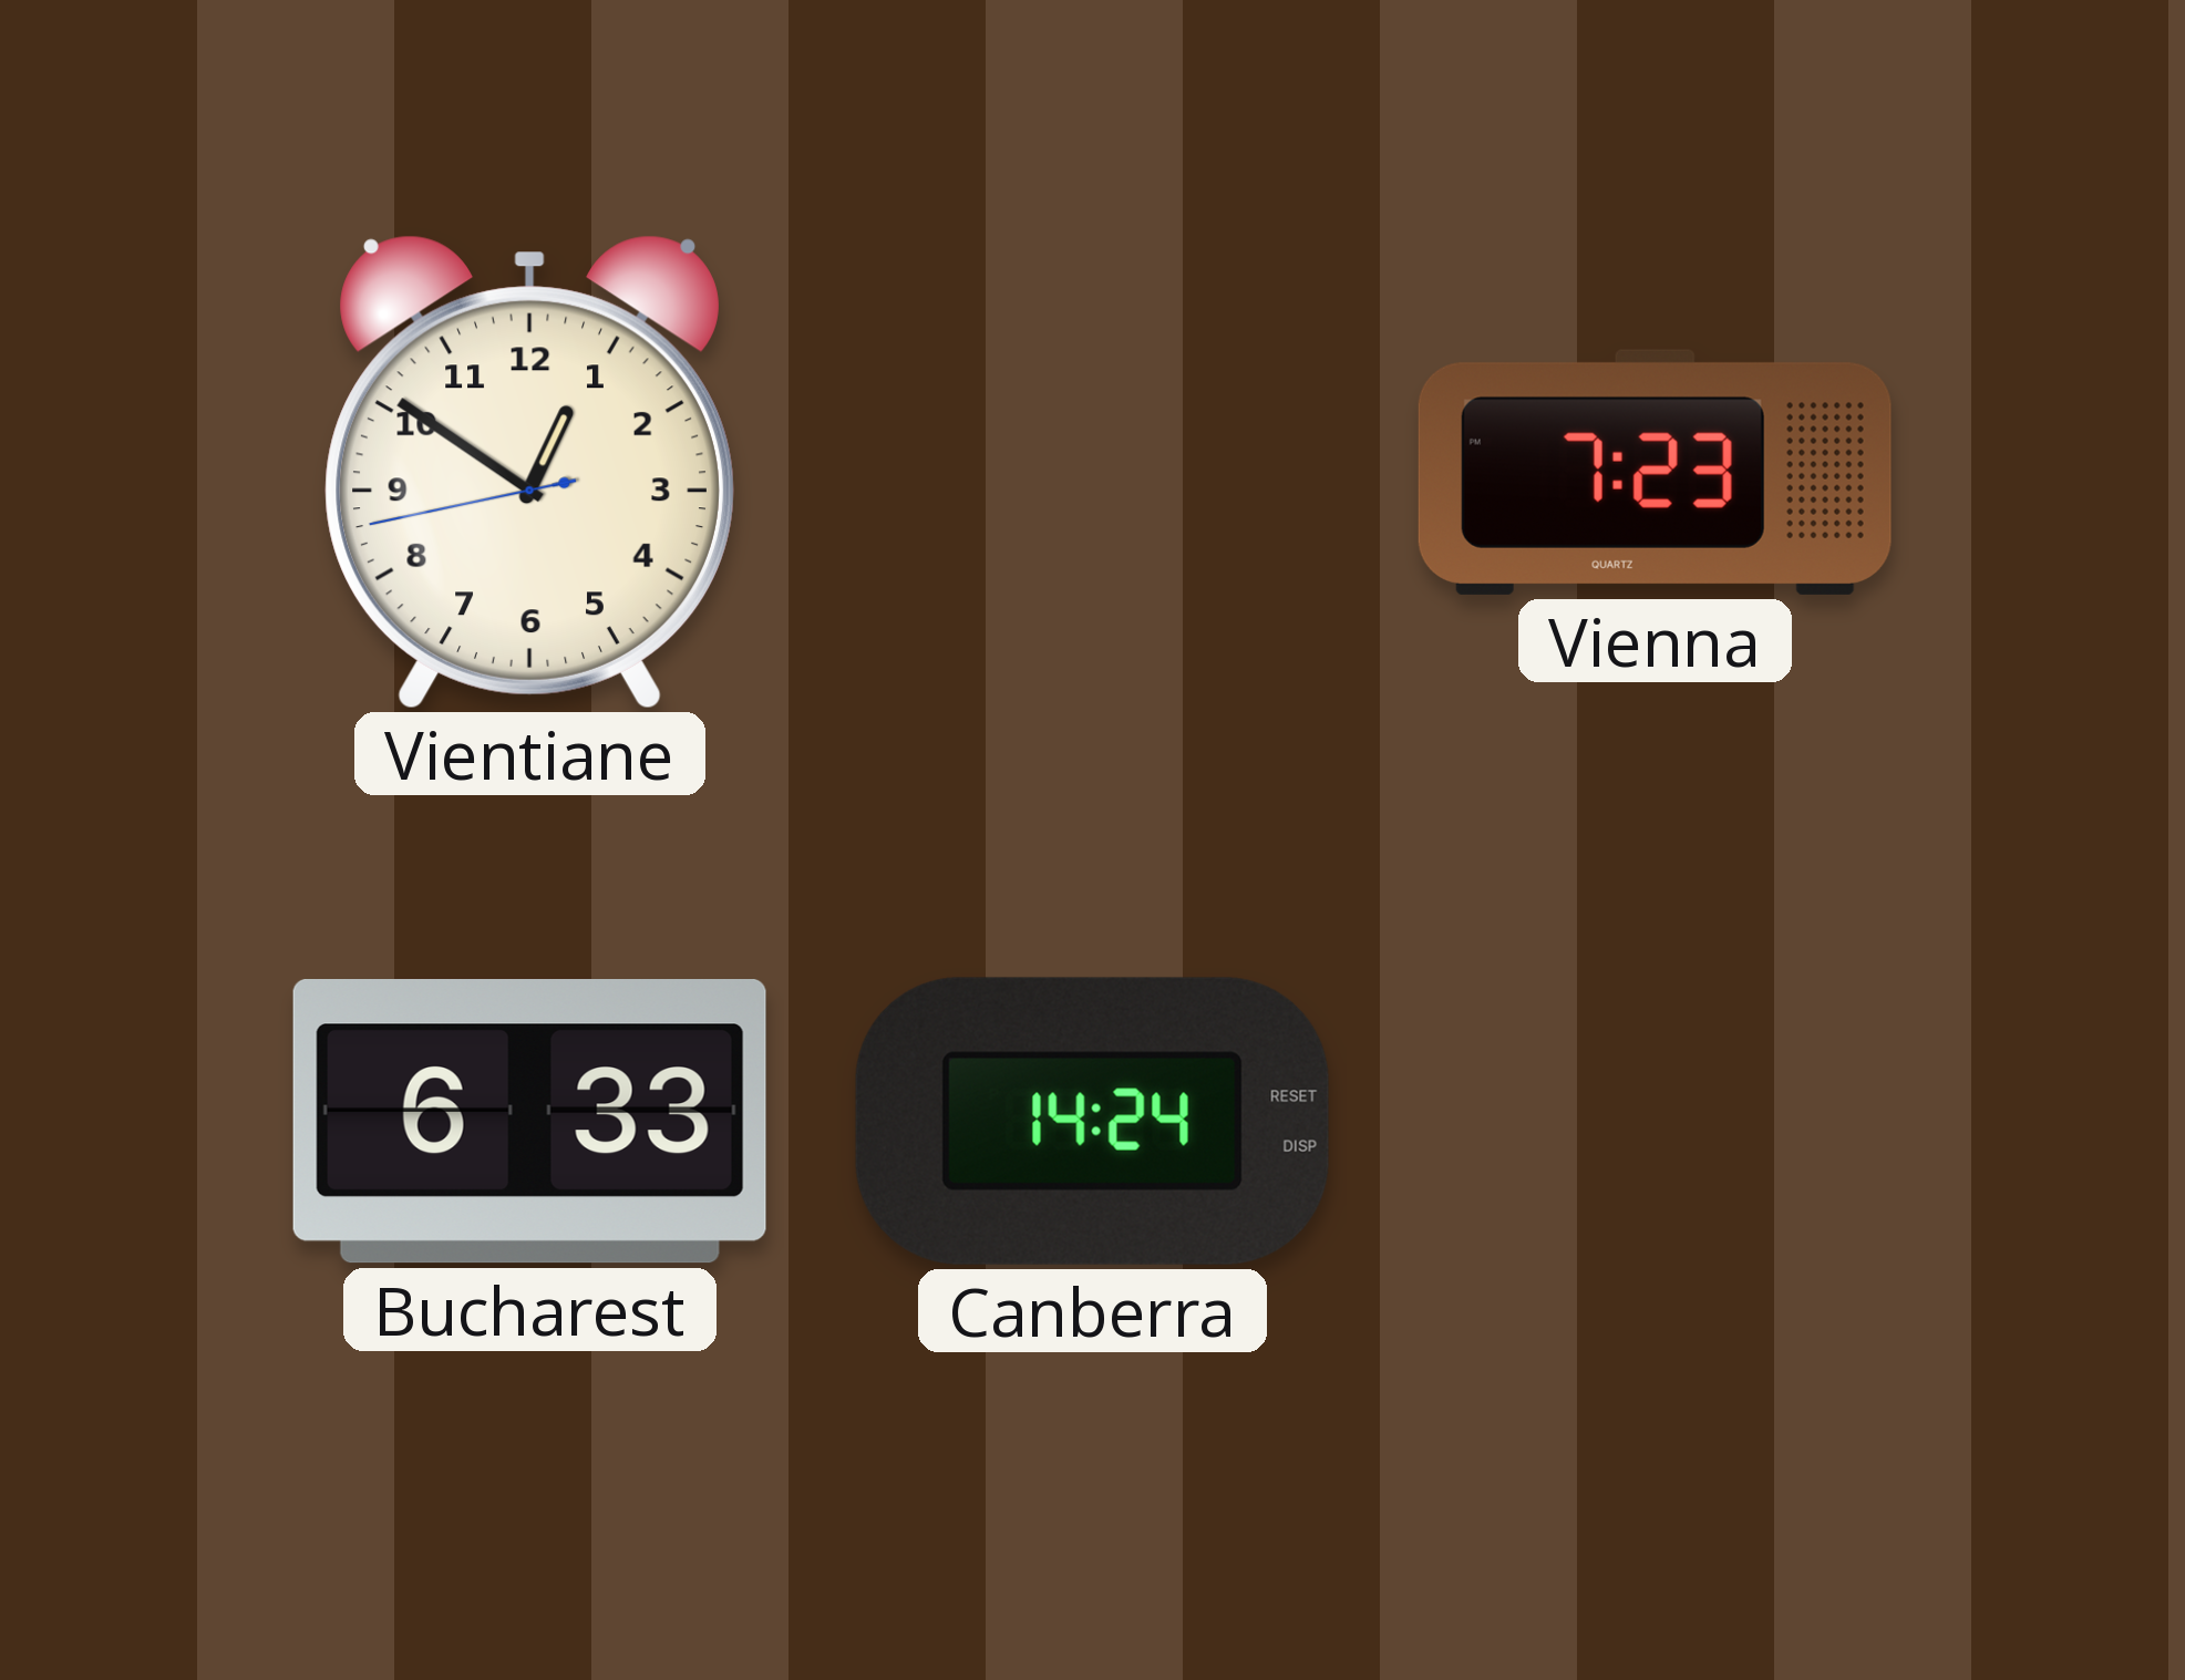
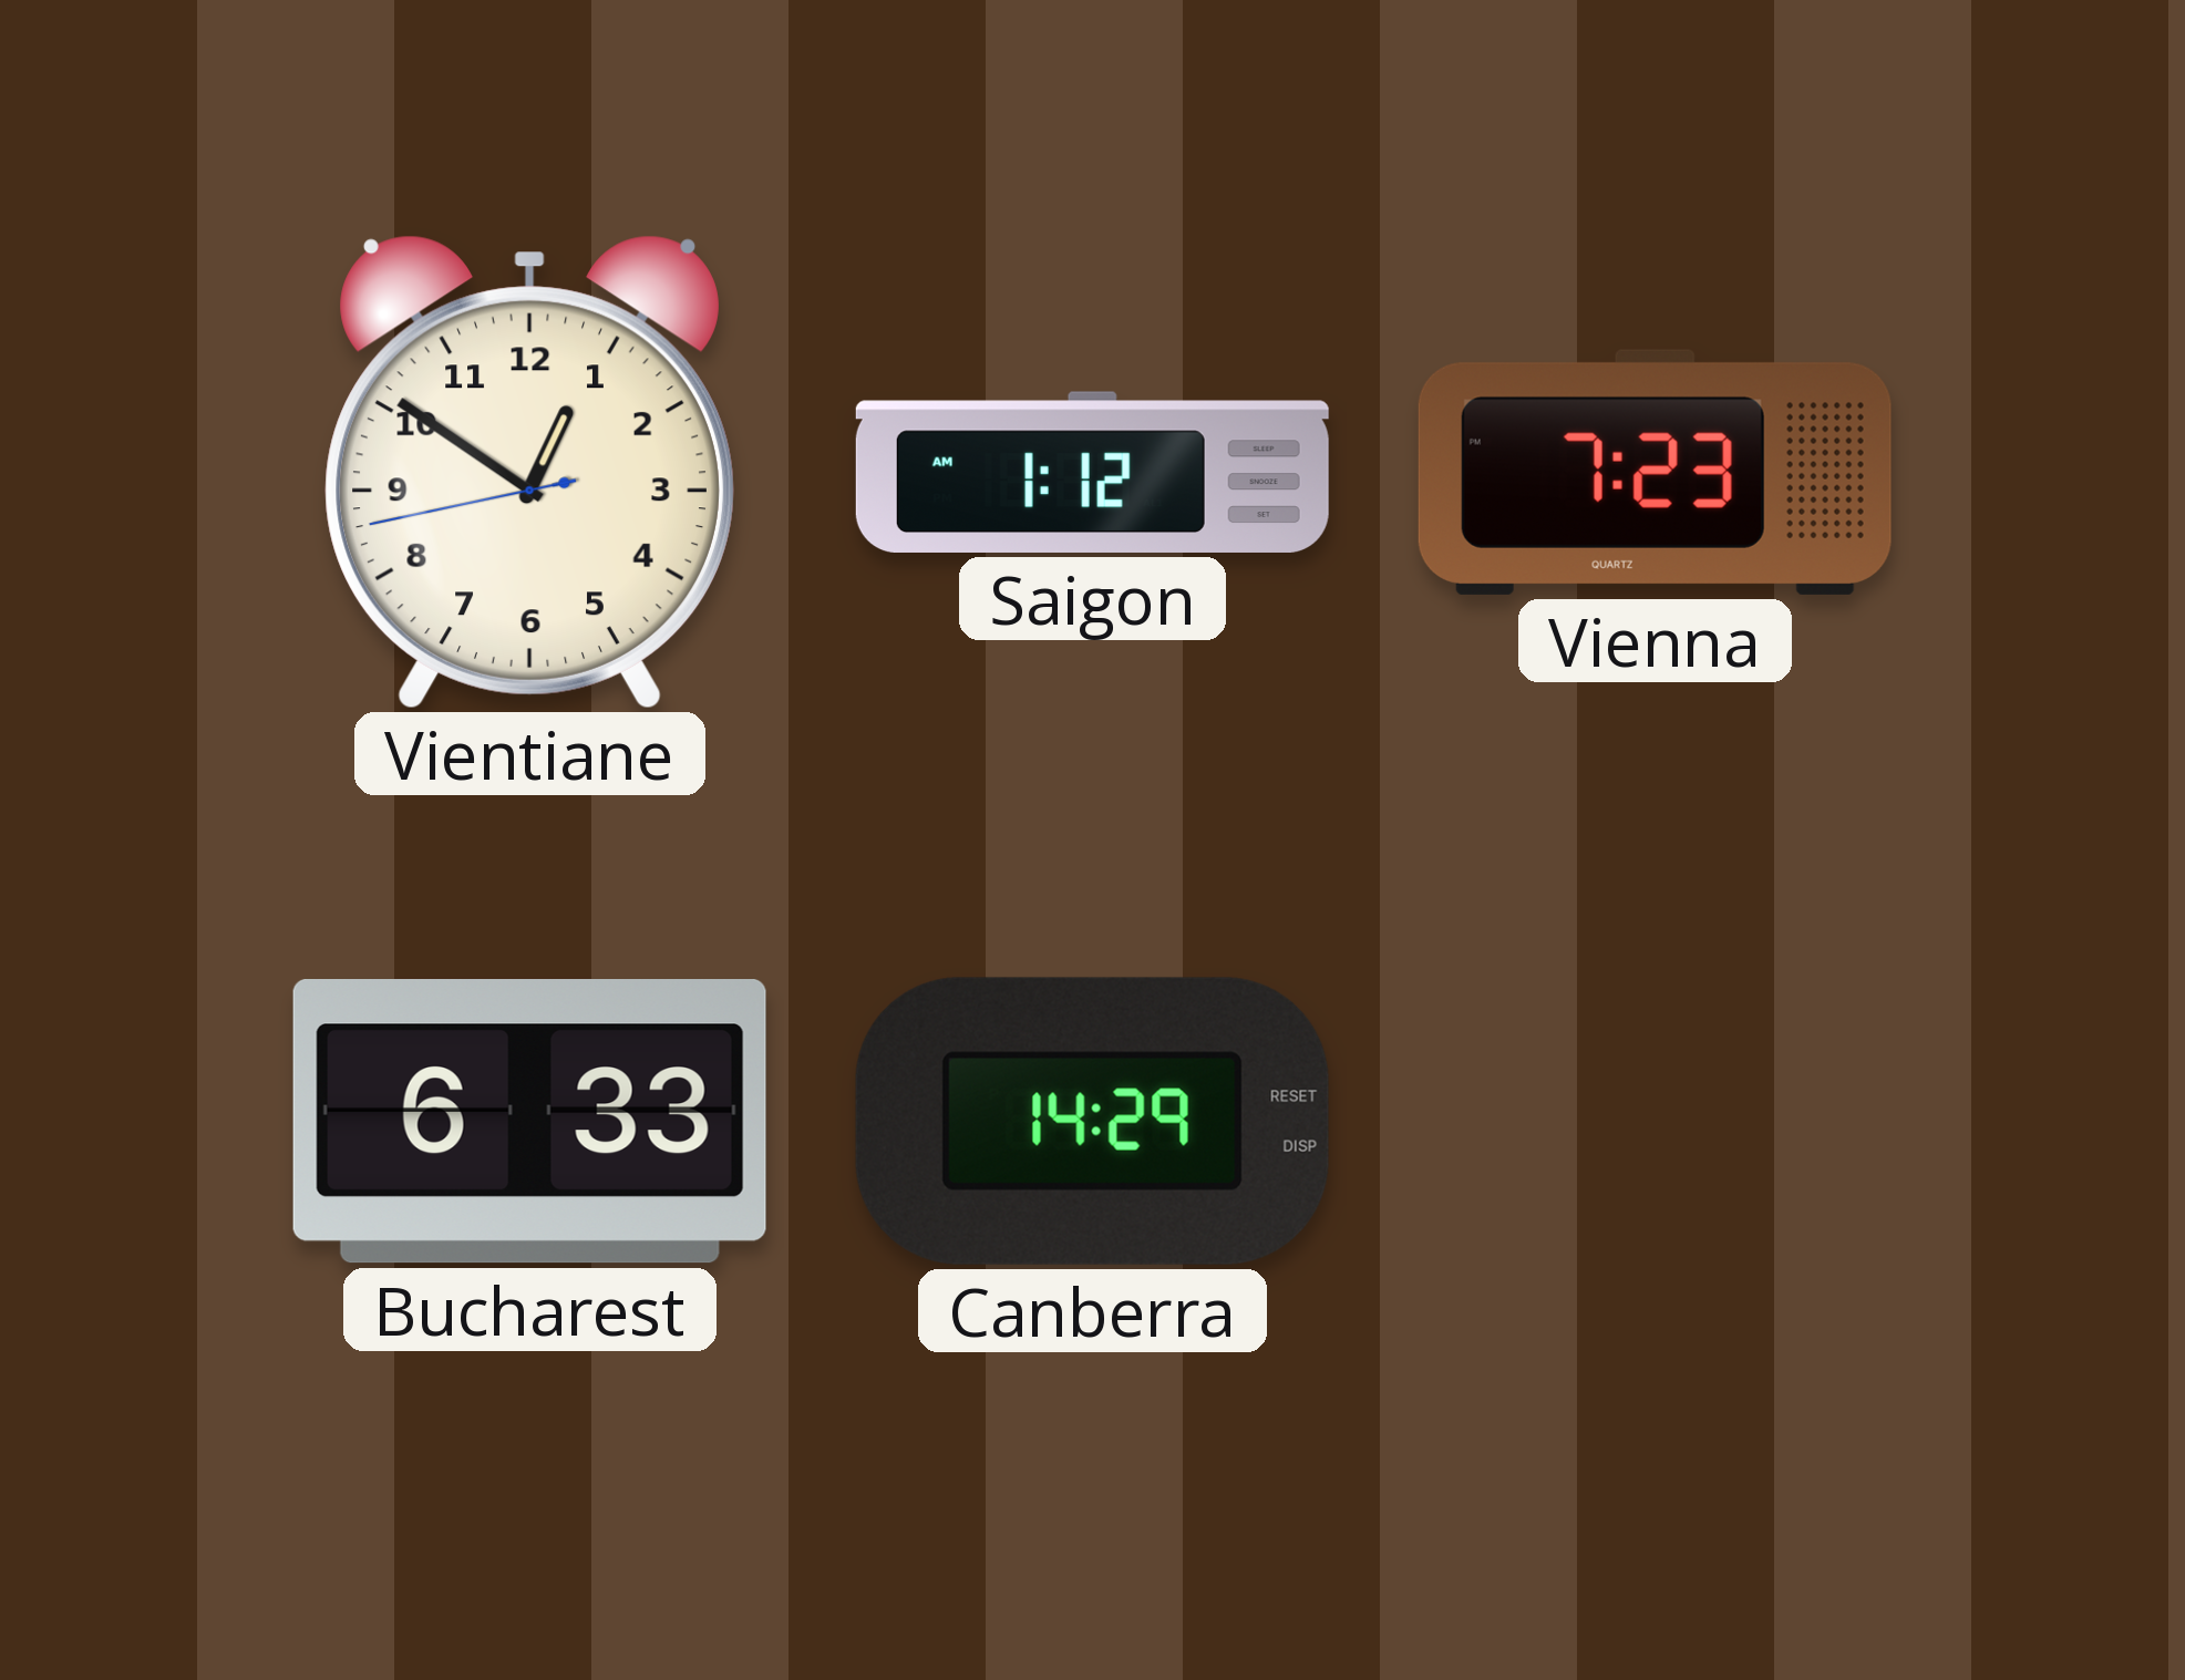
Saigon: none -> 1:12
Canberra: 14:24 -> 14:29
